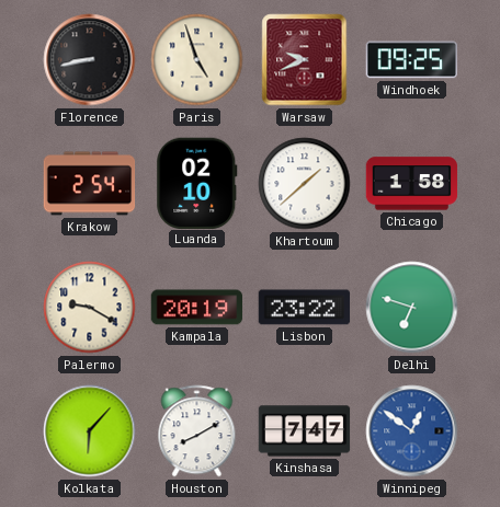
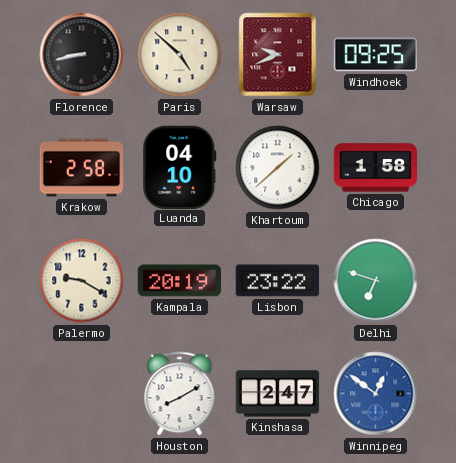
Paris: 4:57 -> 4:52
Krakow: 2:54 -> 2:58
Luanda: 02:10 -> 04:10
Kolkata: 6:07 -> none
Kinshasa: 7:47 -> 2:47
